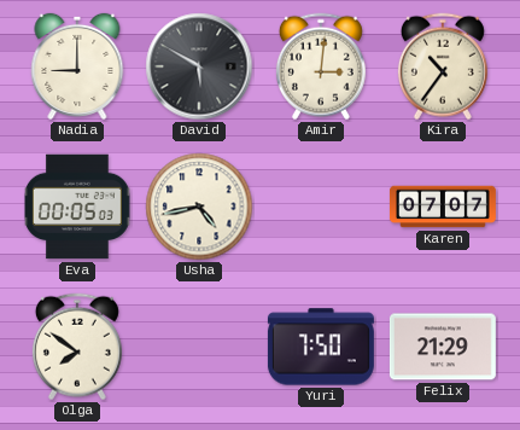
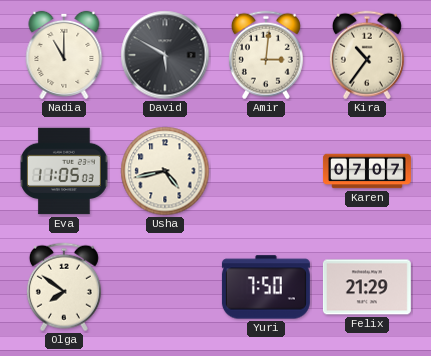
Nadia: 9:00 -> 11:00
Eva: 00:05 -> 11:05
